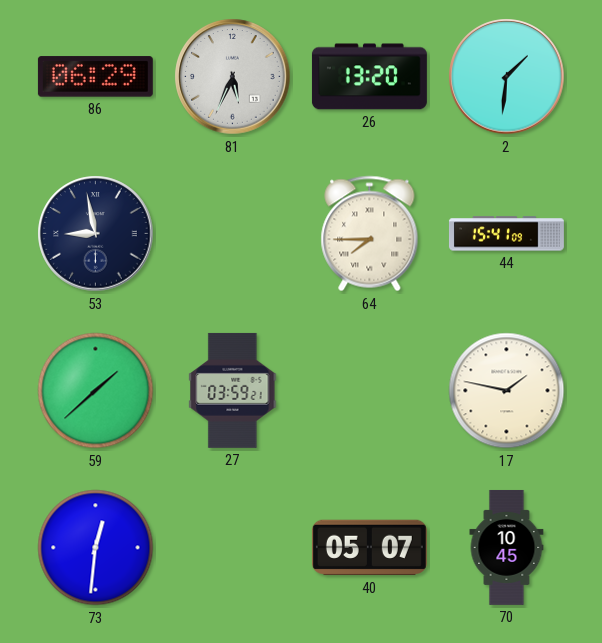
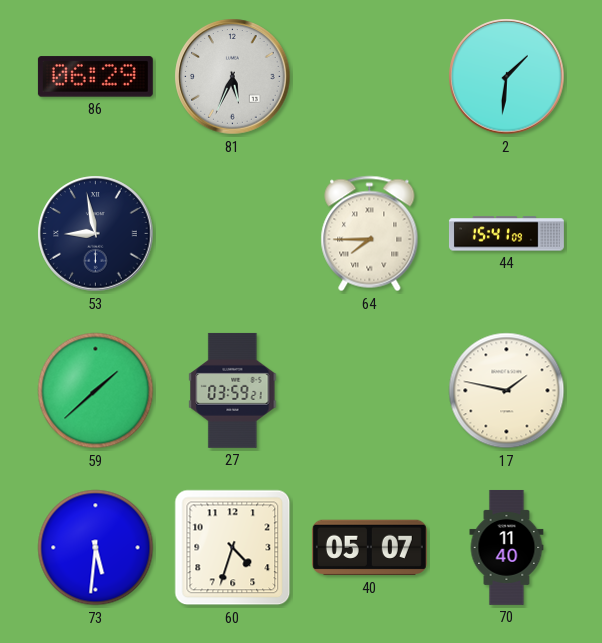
26: 13:20 -> none
73: 12:31 -> 5:31
60: none -> 4:33
70: 10:45 -> 11:40
